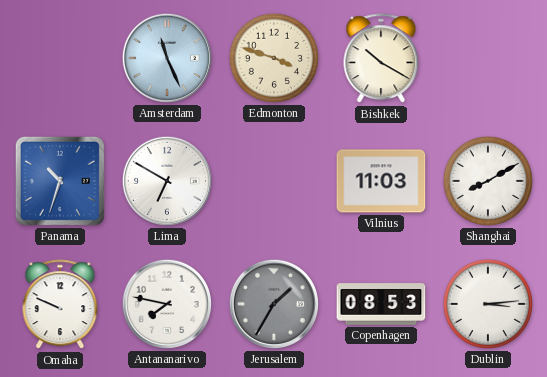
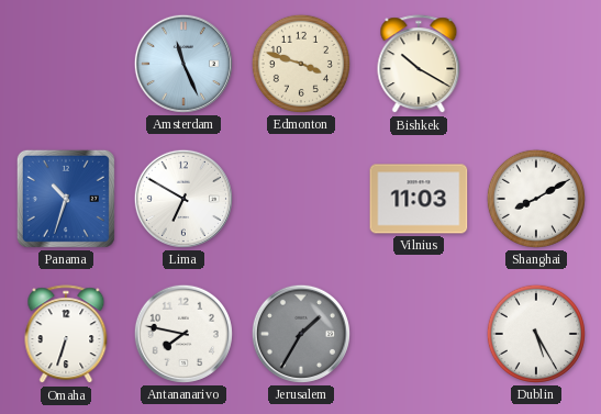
Omaha: 9:49 -> 6:33
Copenhagen: 08:53 -> none
Dublin: 3:14 -> 5:25
